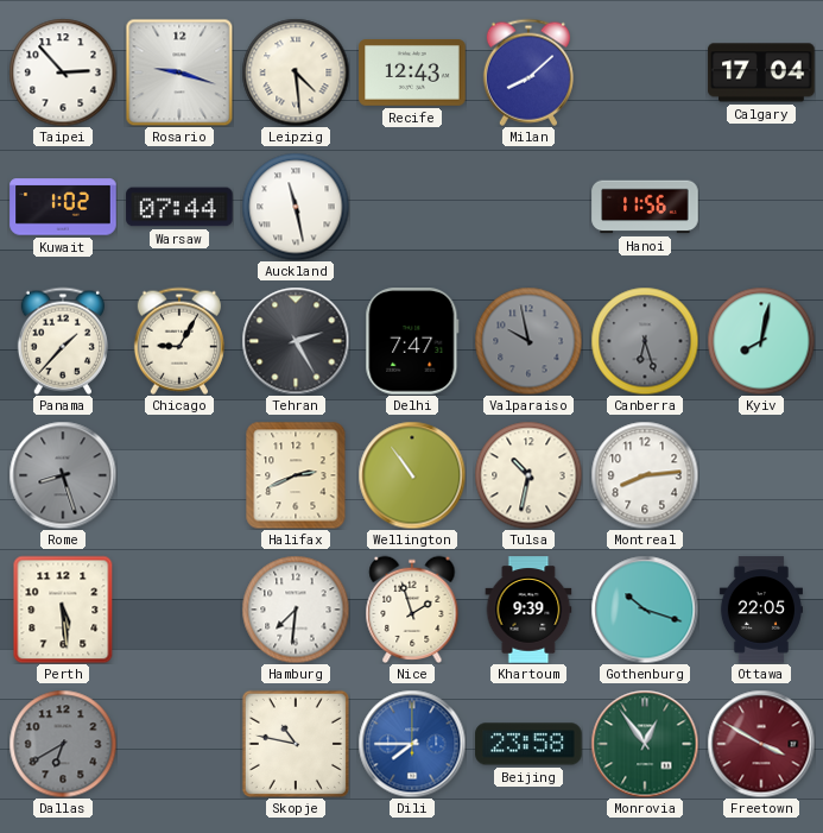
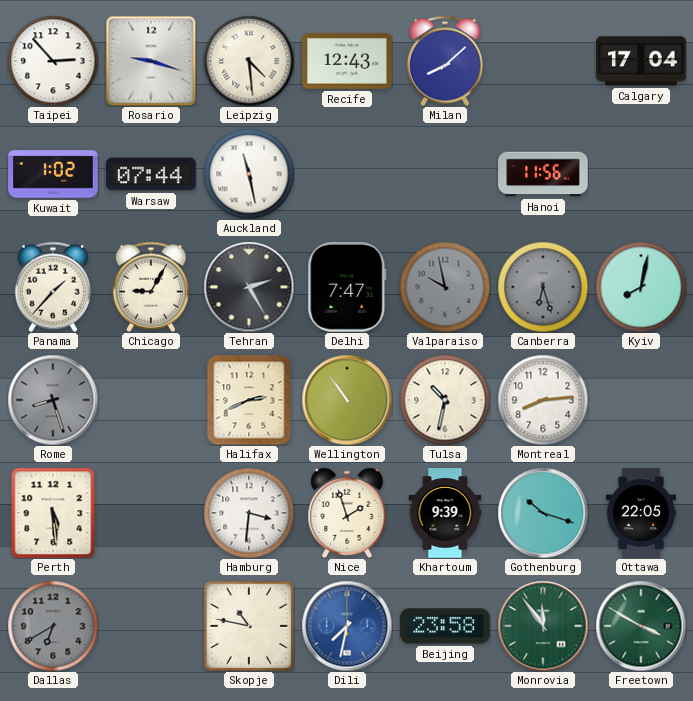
Hamburg: 7:31 -> 3:31
Dili: 7:45 -> 7:32
Monrovia: 12:54 -> 11:54
Freetown dial: burgundy -> green
